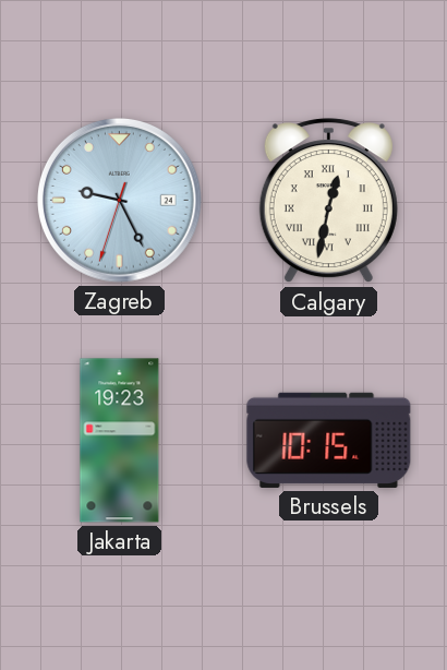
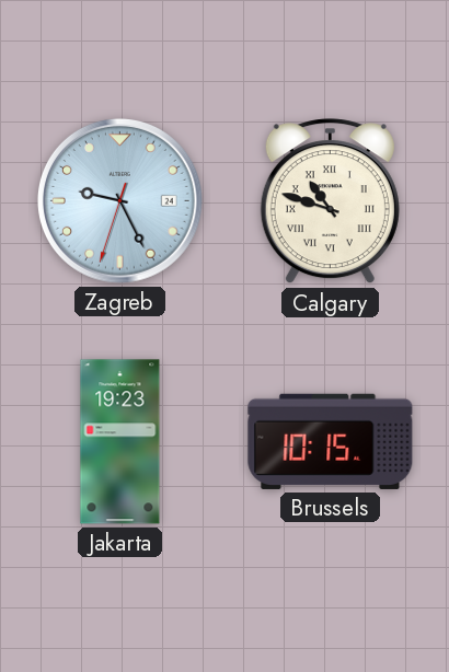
Calgary: 12:32 -> 10:48
